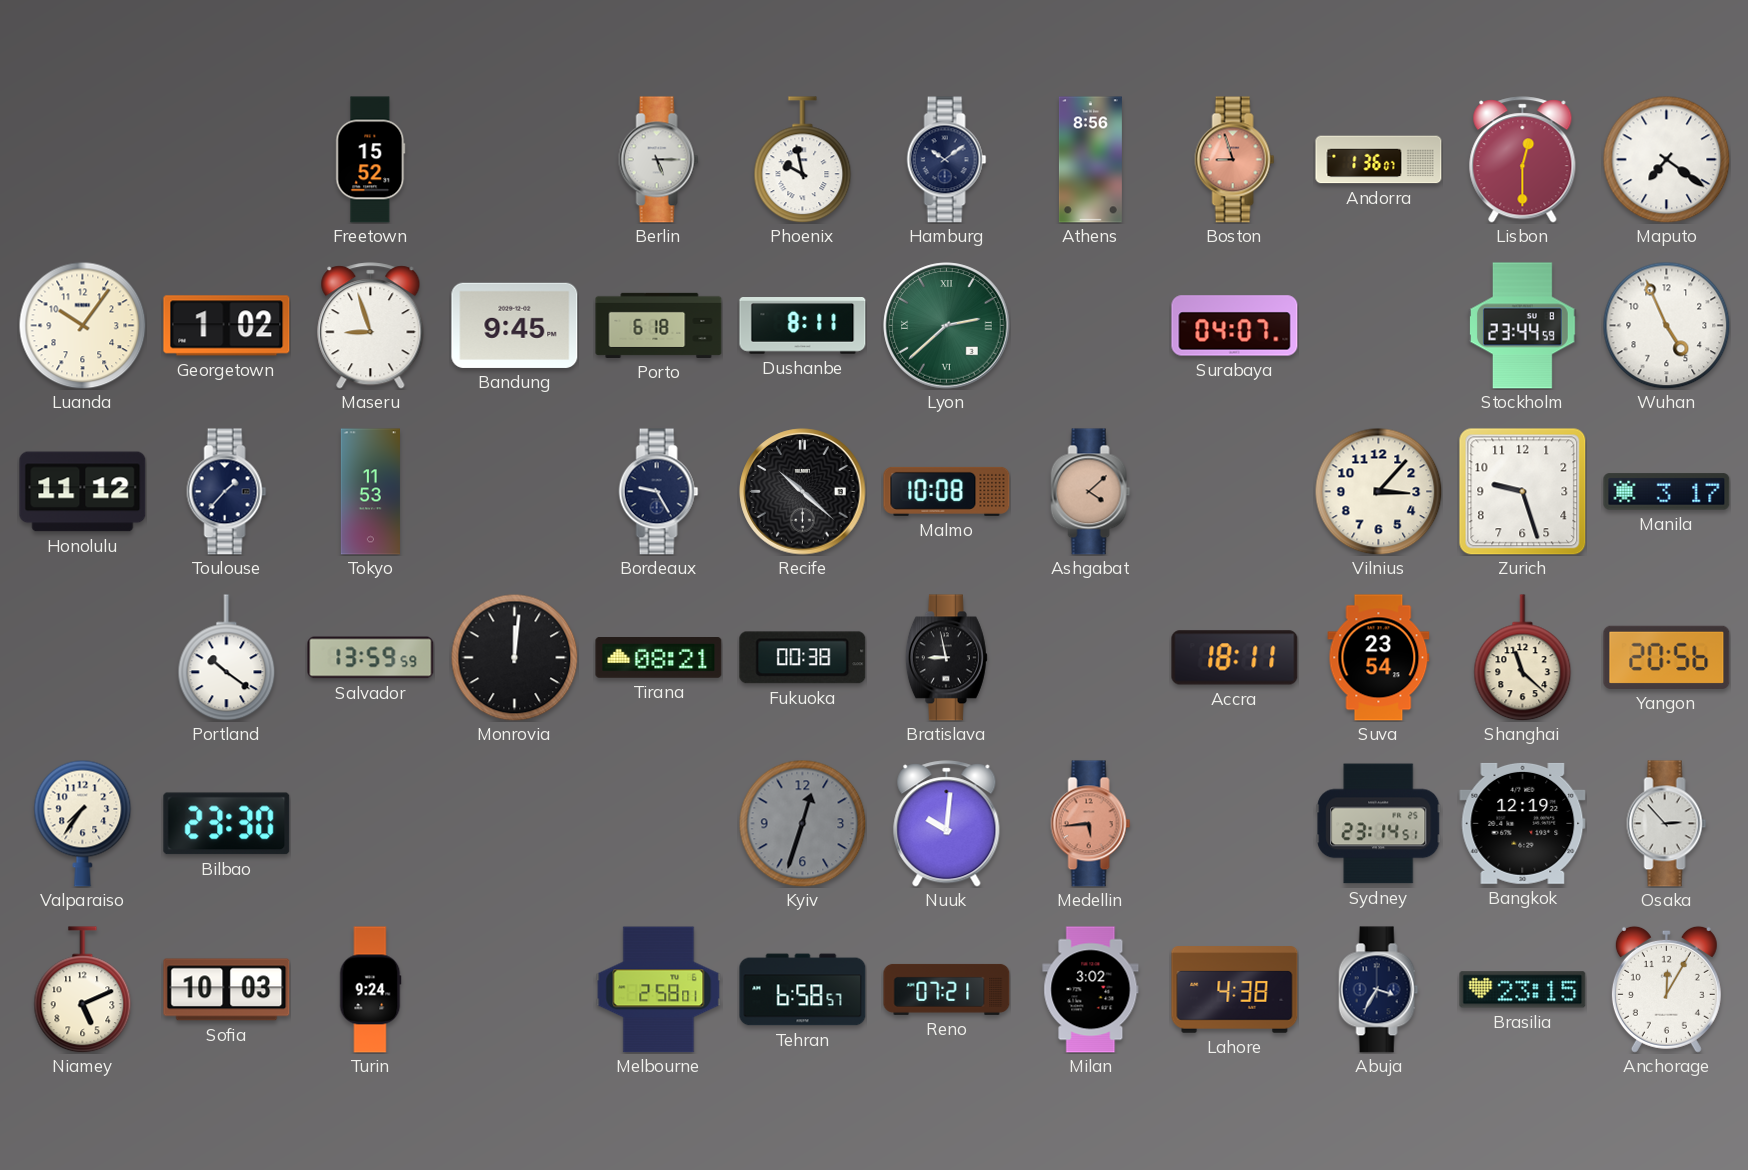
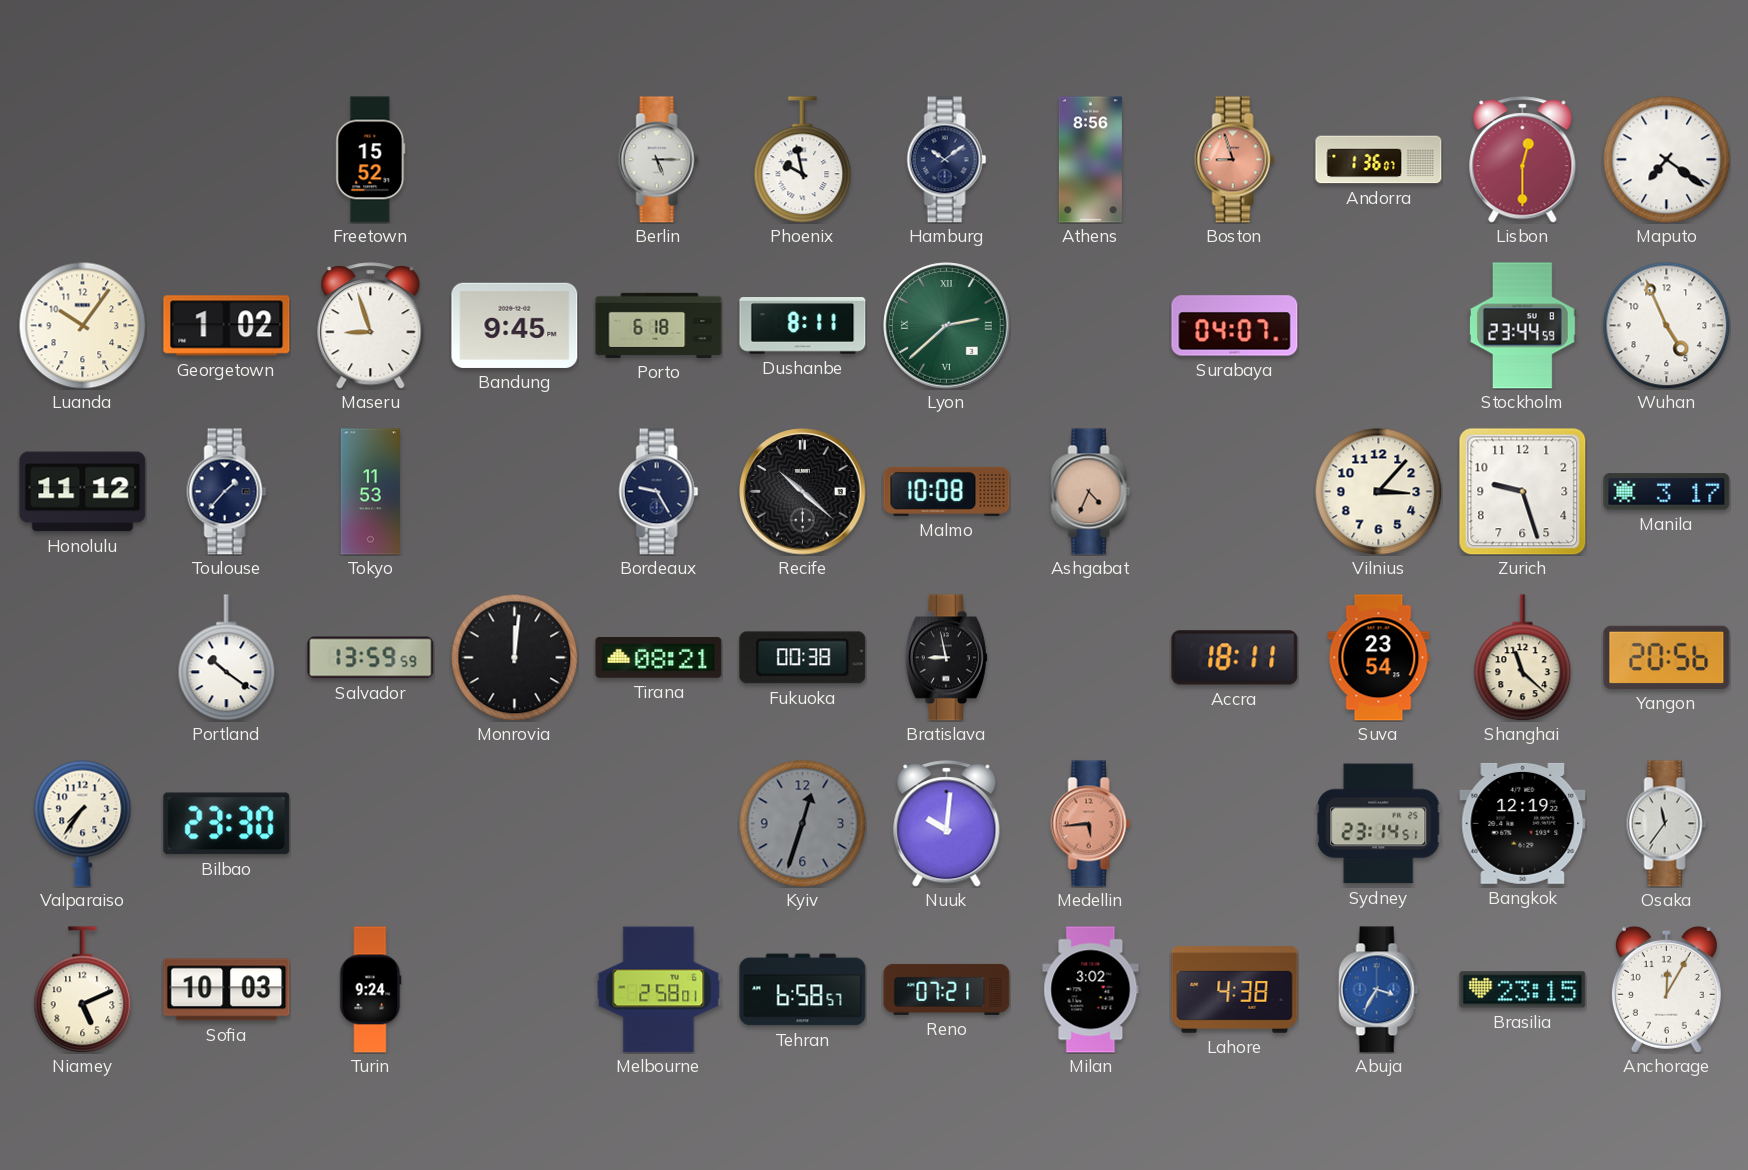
Ashgabat: 4:08 -> 4:34
Osaka: 2:53 -> 11:36
Abuja dial: navy -> blue
